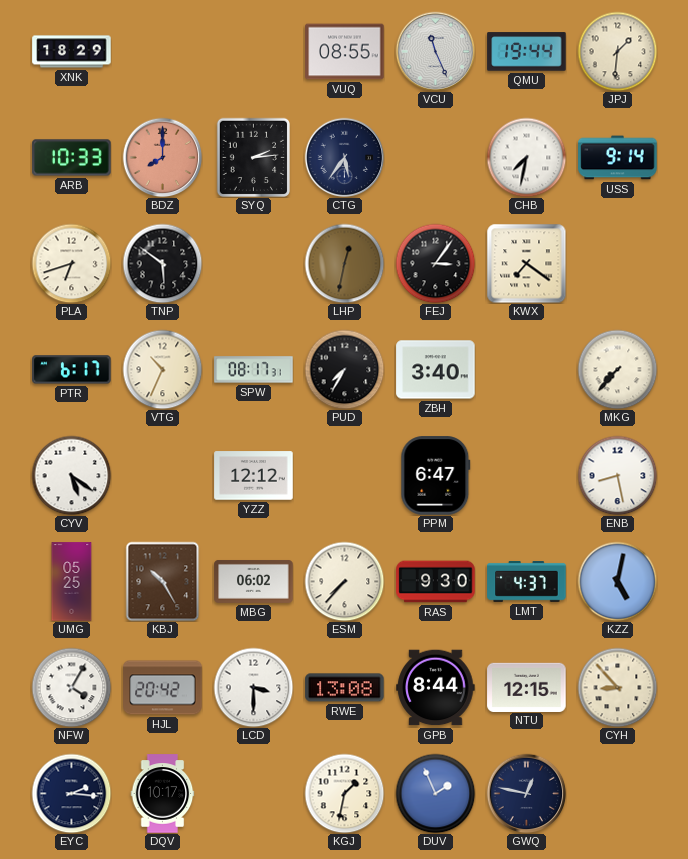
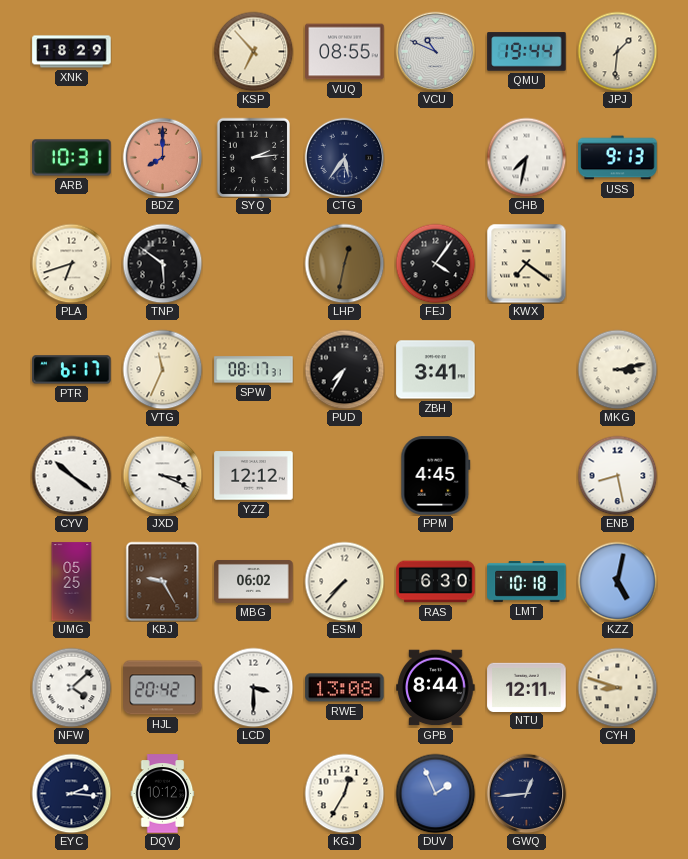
KSP: none -> 6:53
VCU: 11:26 -> 10:49
ARB: 10:33 -> 10:31
USS: 9:14 -> 9:13
FEJ: 3:06 -> 4:06
VTG: 10:34 -> 11:34
ZBH: 3:40 -> 3:41
MKG: 7:37 -> 3:13
CYV: 5:21 -> 10:21
JXD: none -> 3:19
PPM: 6:47 -> 4:45
KBJ: 10:25 -> 9:25
RAS: 9:30 -> 6:30
LMT: 4:37 -> 10:18
NFW: 4:05 -> 4:08
NTU: 12:15 -> 12:11
CYH: 8:53 -> 8:48
DQV: 10:17 -> 10:12
KGJ: 1:32 -> 12:35
GWQ: 12:47 -> 12:44
